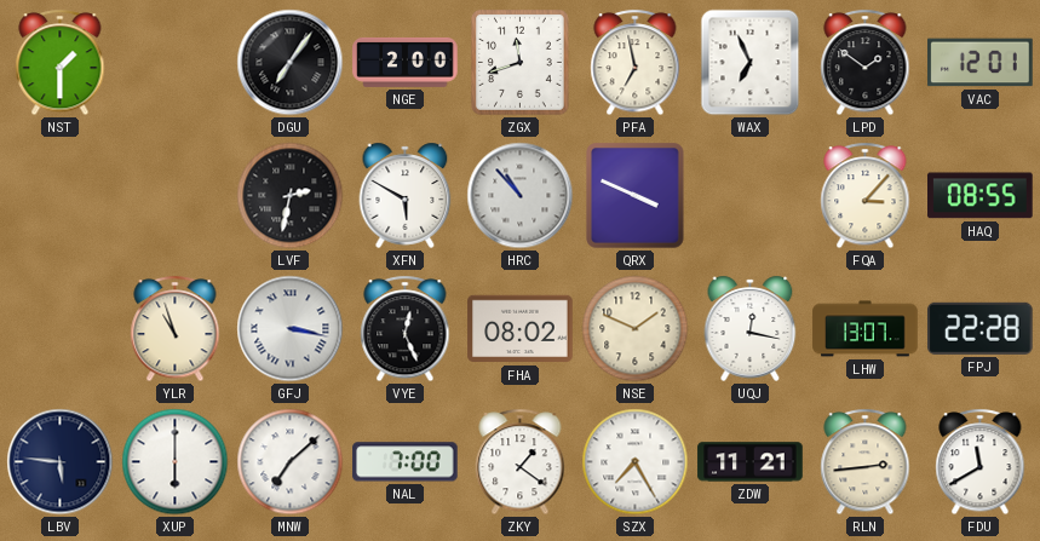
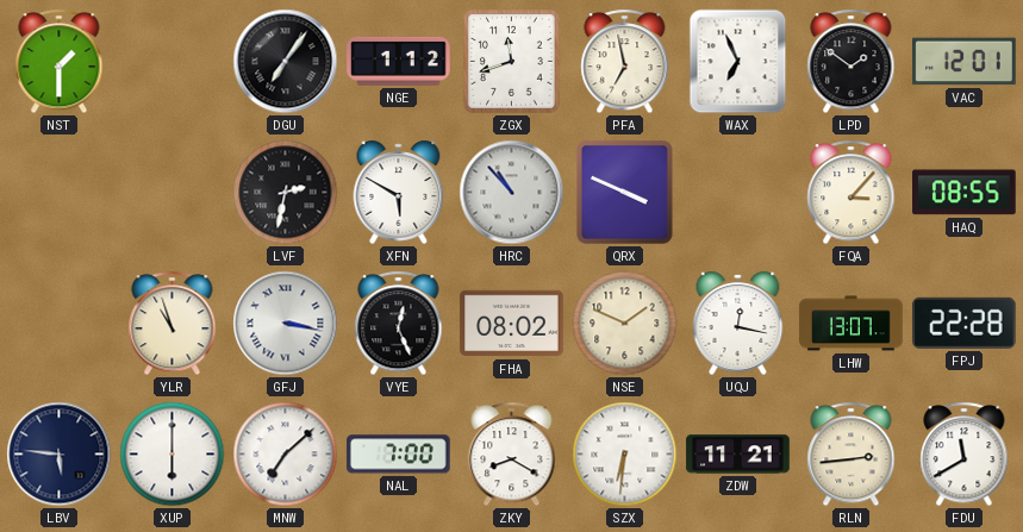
NGE: 2:00 -> 1:12
ZKY: 1:21 -> 8:20
SZX: 7:25 -> 6:31
